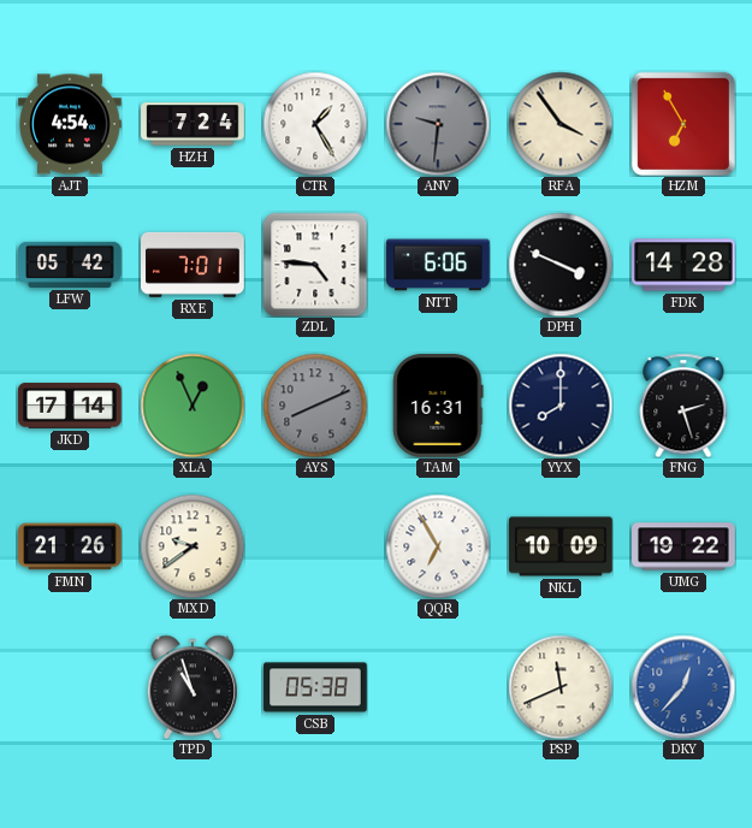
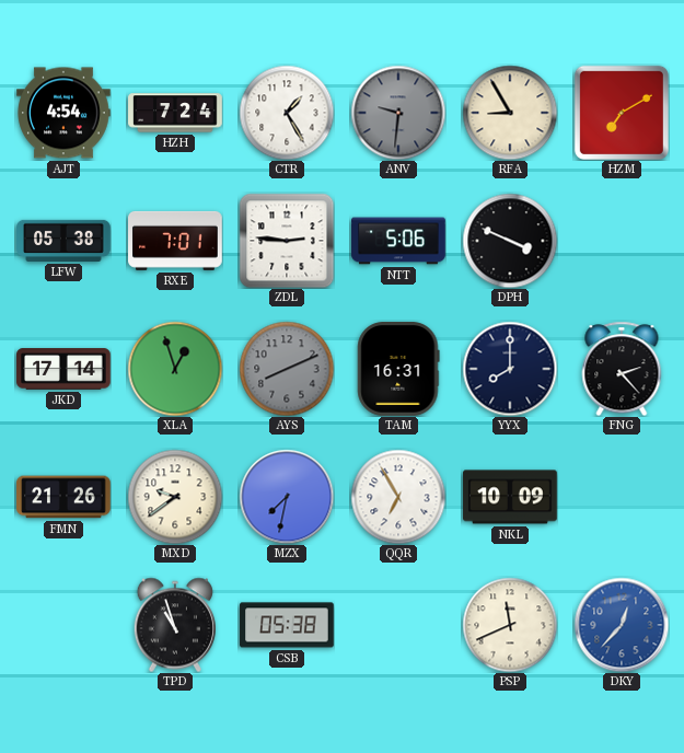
RFA: 3:54 -> 8:55
HZM: 6:55 -> 7:10
LFW: 05:42 -> 05:38
ZDL: 4:46 -> 2:46
NTT: 6:06 -> 5:06
FDK: 14:28 -> none
XLA: 12:56 -> 12:57
FNG: 2:27 -> 2:23
MZX: none -> 7:32
UMG: 19:22 -> none
